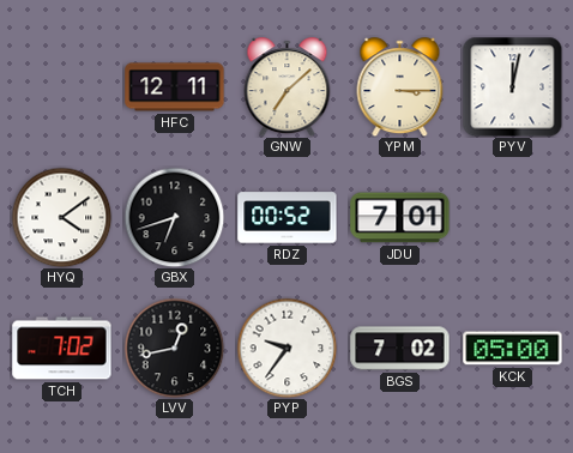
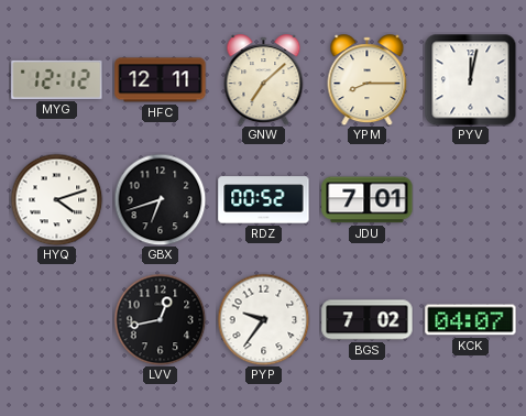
MYG: none -> 12:12
YPM: 3:15 -> 8:15
HYQ: 4:09 -> 4:12
TCH: 7:02 -> none
KCK: 05:00 -> 04:07
